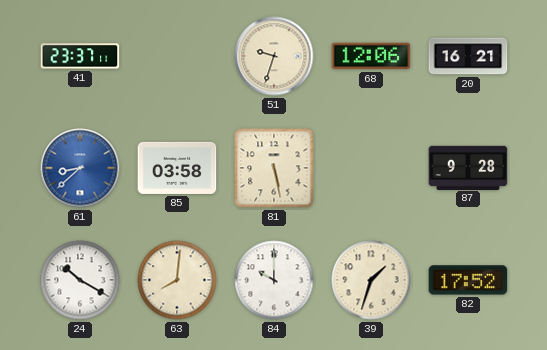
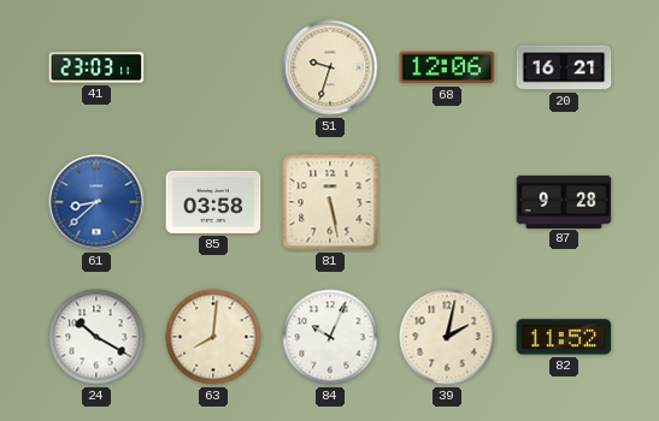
41: 23:37 -> 23:03
84: 10:00 -> 10:04
39: 1:33 -> 2:02
82: 17:52 -> 11:52
